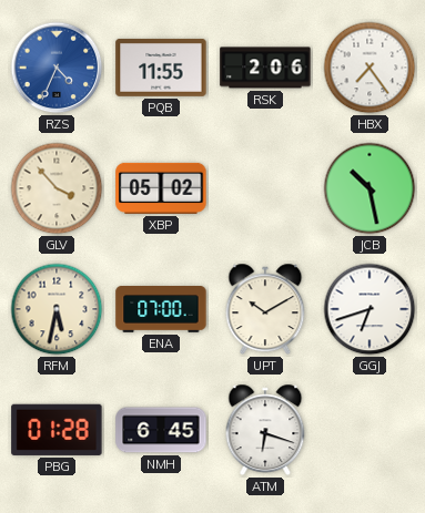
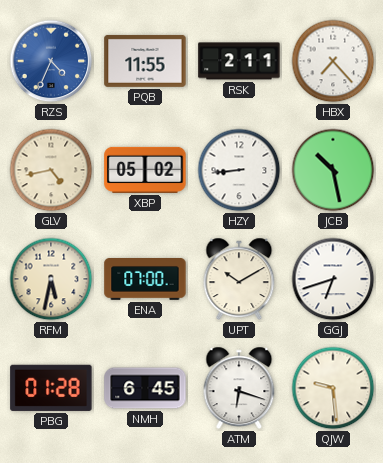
RSK: 2:06 -> 2:11
HBX: 7:24 -> 7:23
GLV: 3:53 -> 4:43
HZY: none -> 8:44
QJW: none -> 9:29
